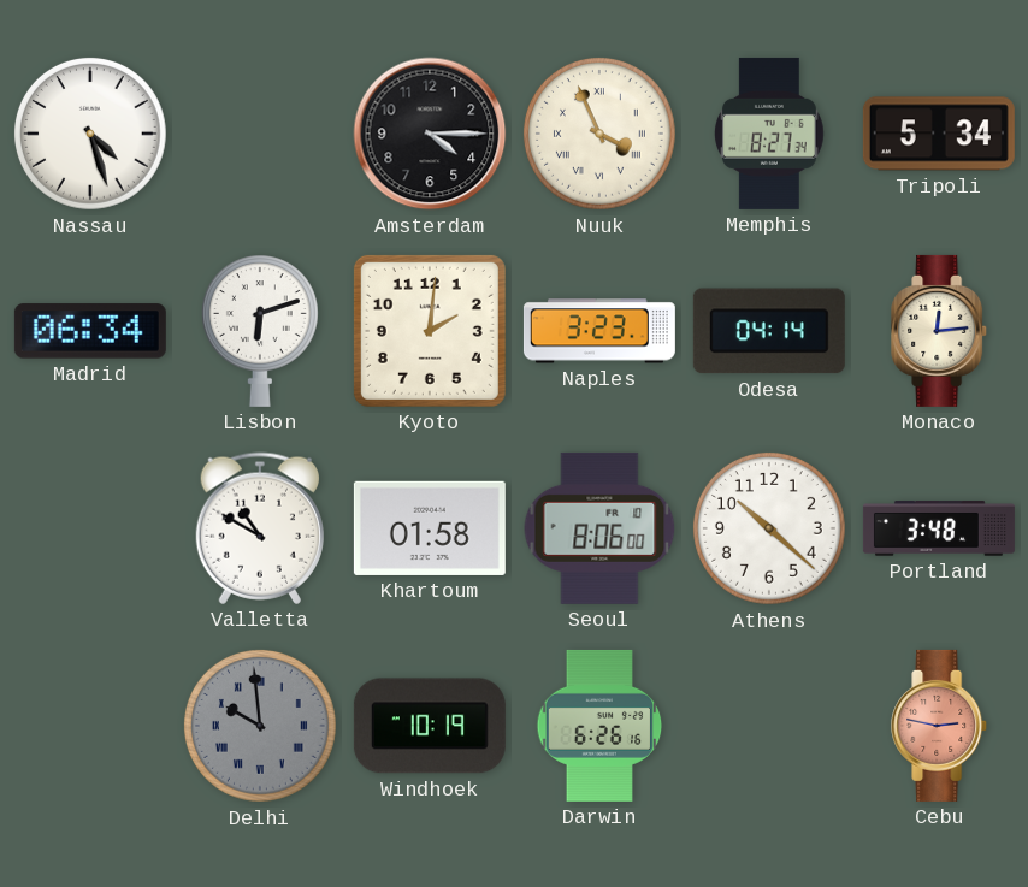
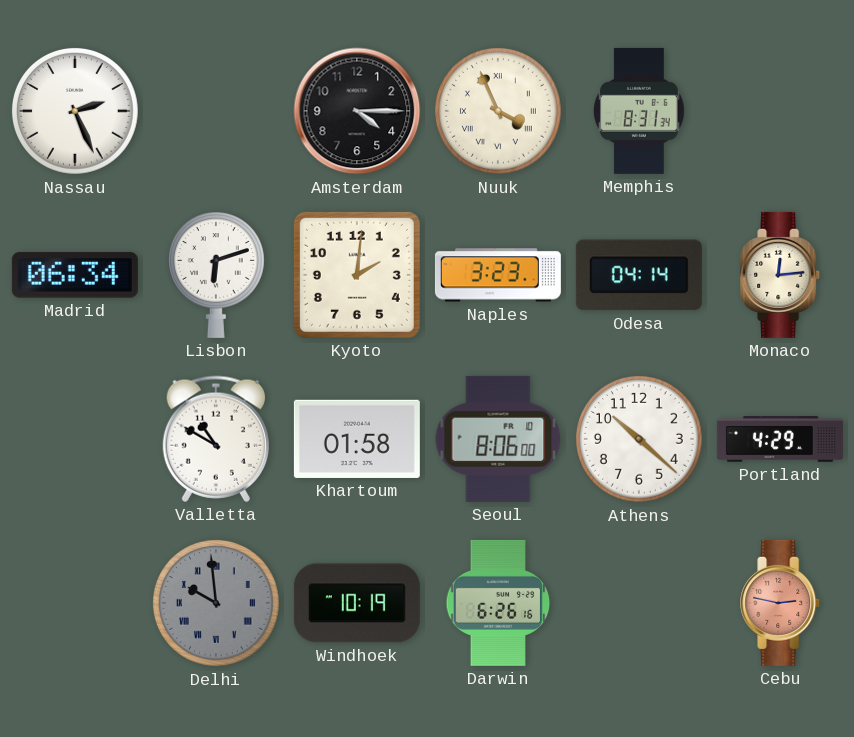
Nassau: 4:27 -> 2:26
Memphis: 8:27 -> 8:31
Tripoli: 5:34 -> none
Portland: 3:48 -> 4:29
